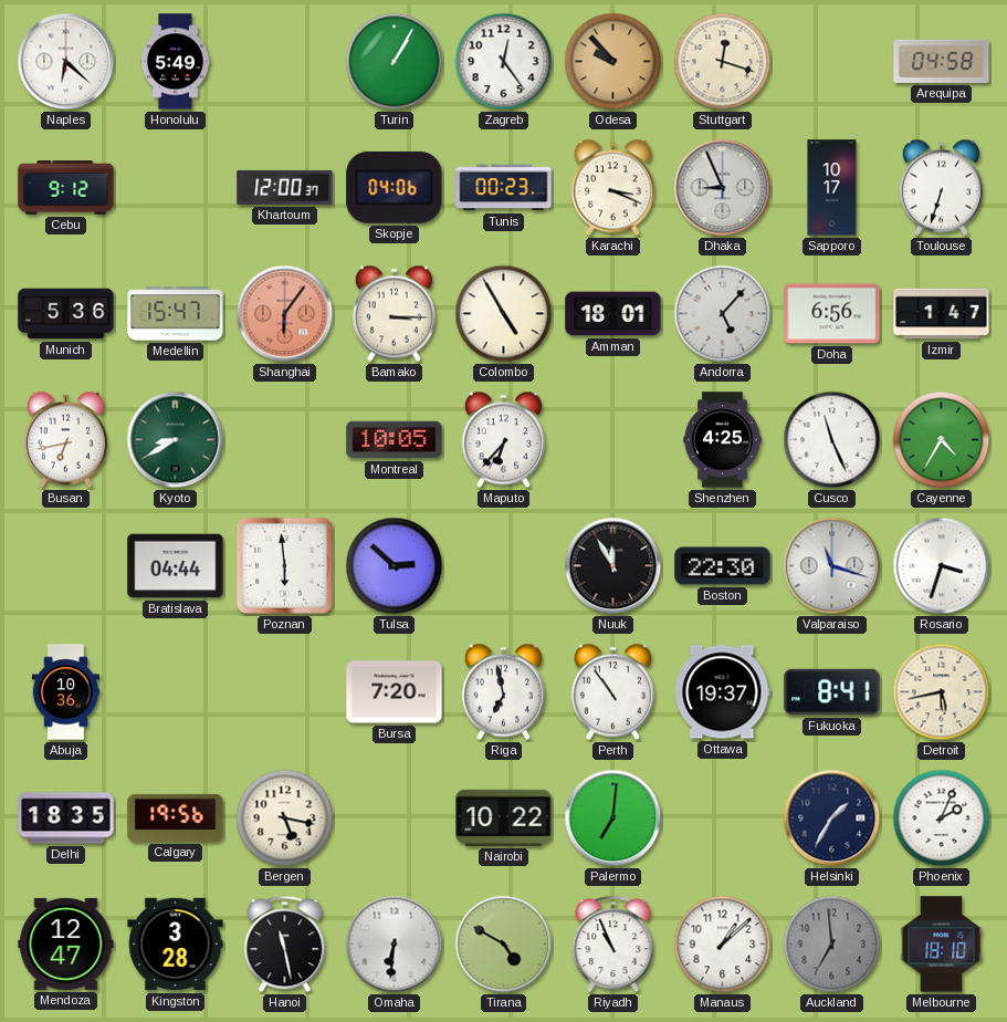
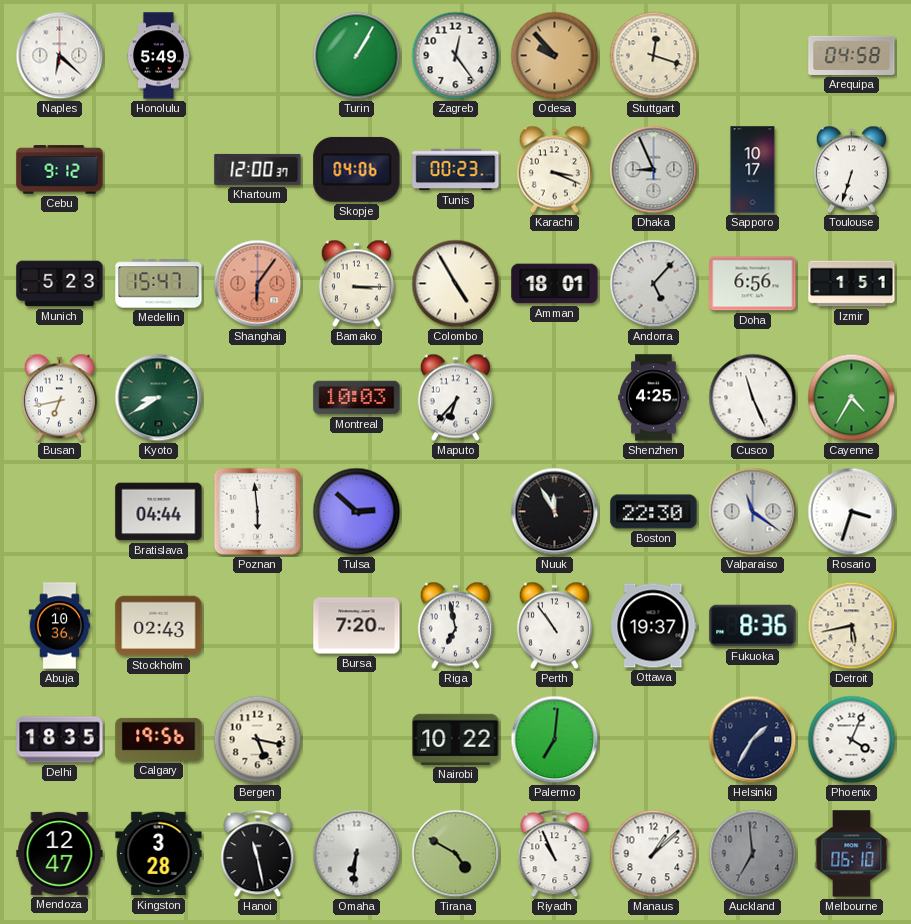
Munich: 5:36 -> 5:23
Izmir: 1:47 -> 1:51
Montreal: 10:05 -> 10:03
Valparaiso: 11:18 -> 11:21
Stockholm: none -> 02:43
Fukuoka: 8:41 -> 8:36
Phoenix: 2:04 -> 4:04
Melbourne: 18:10 -> 06:10
